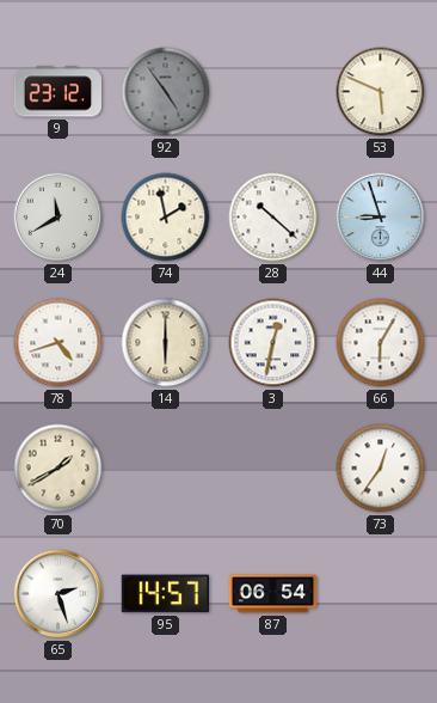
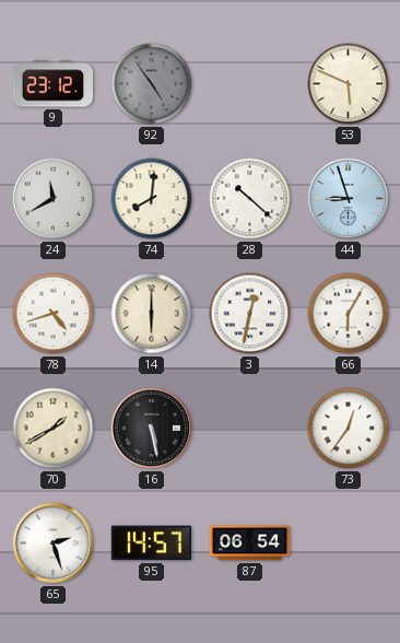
74: 1:58 -> 8:01
16: none -> 5:28
